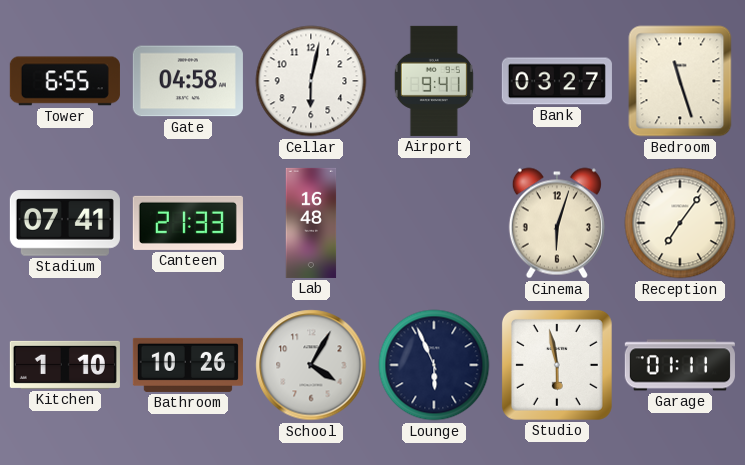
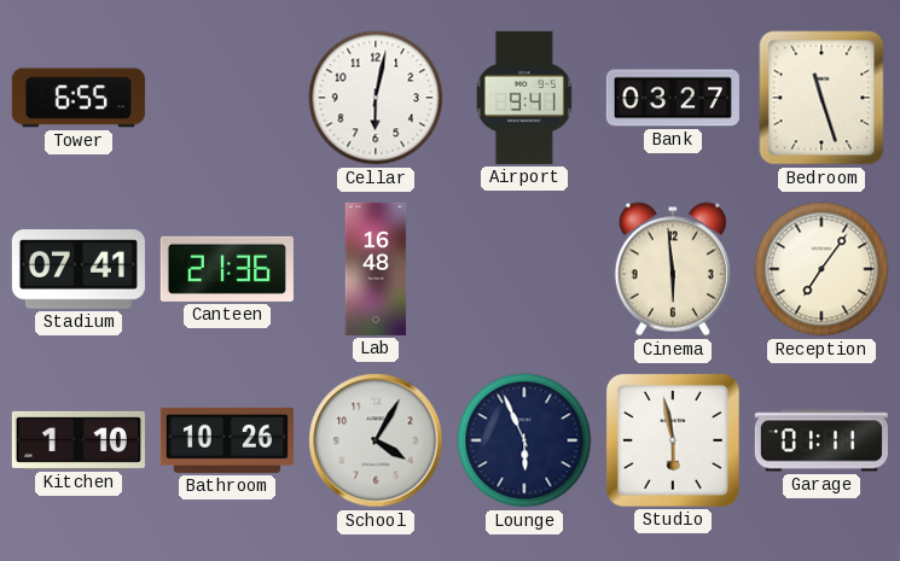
Gate: 04:58 -> none
Canteen: 21:33 -> 21:36
Cinema: 6:03 -> 5:59
